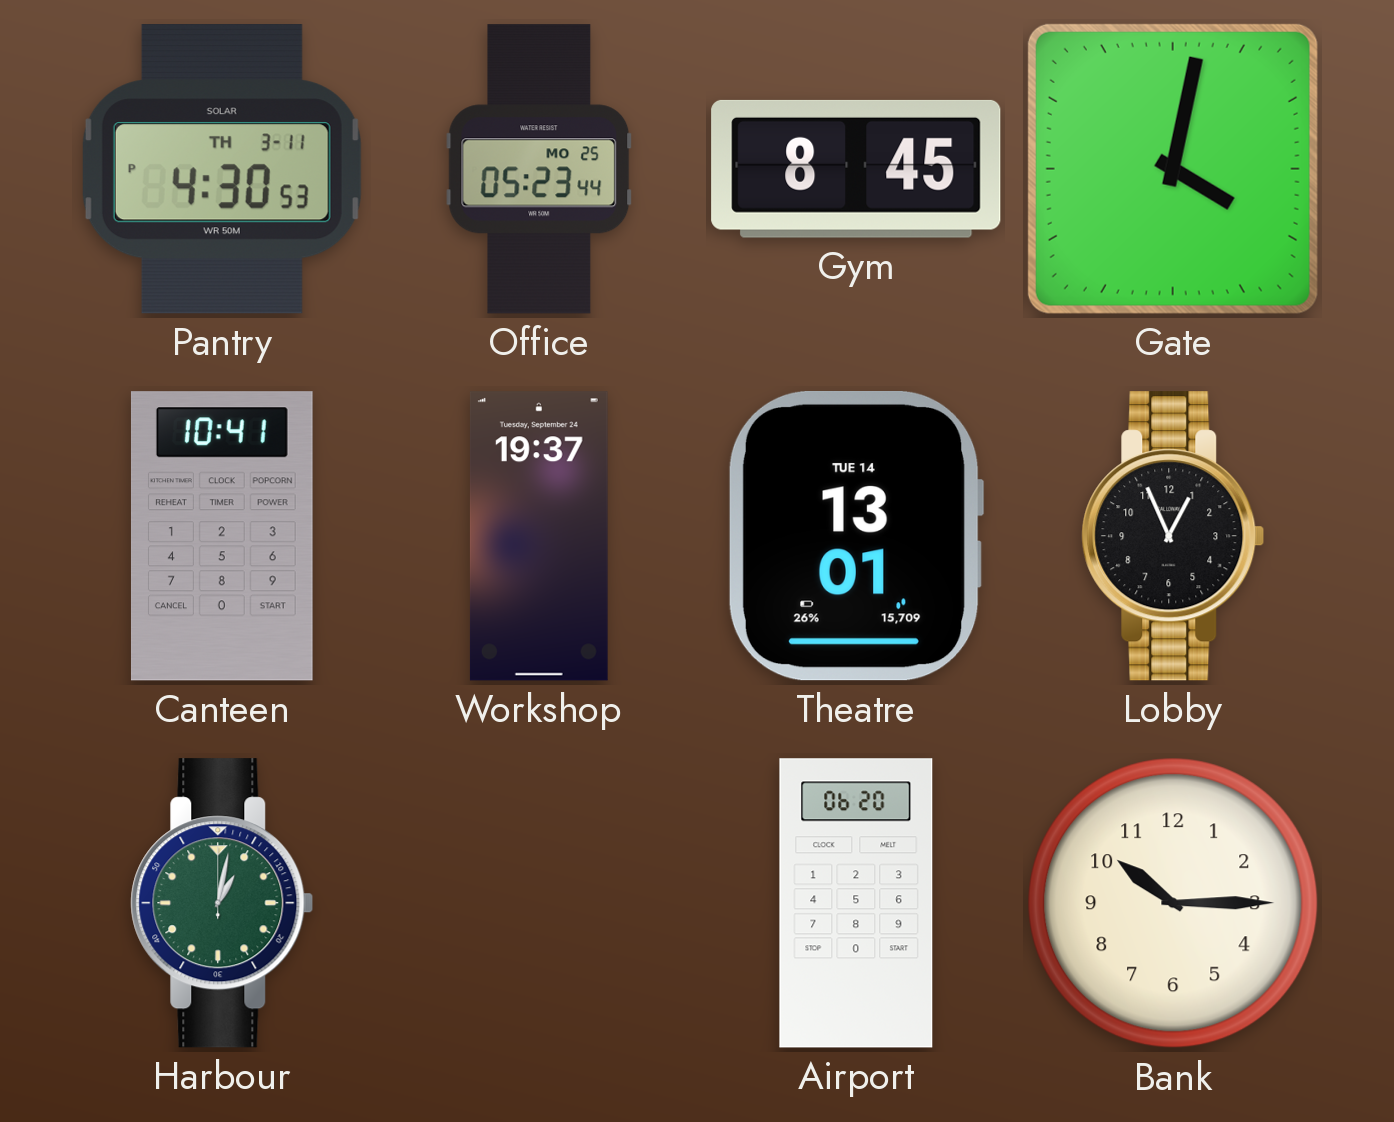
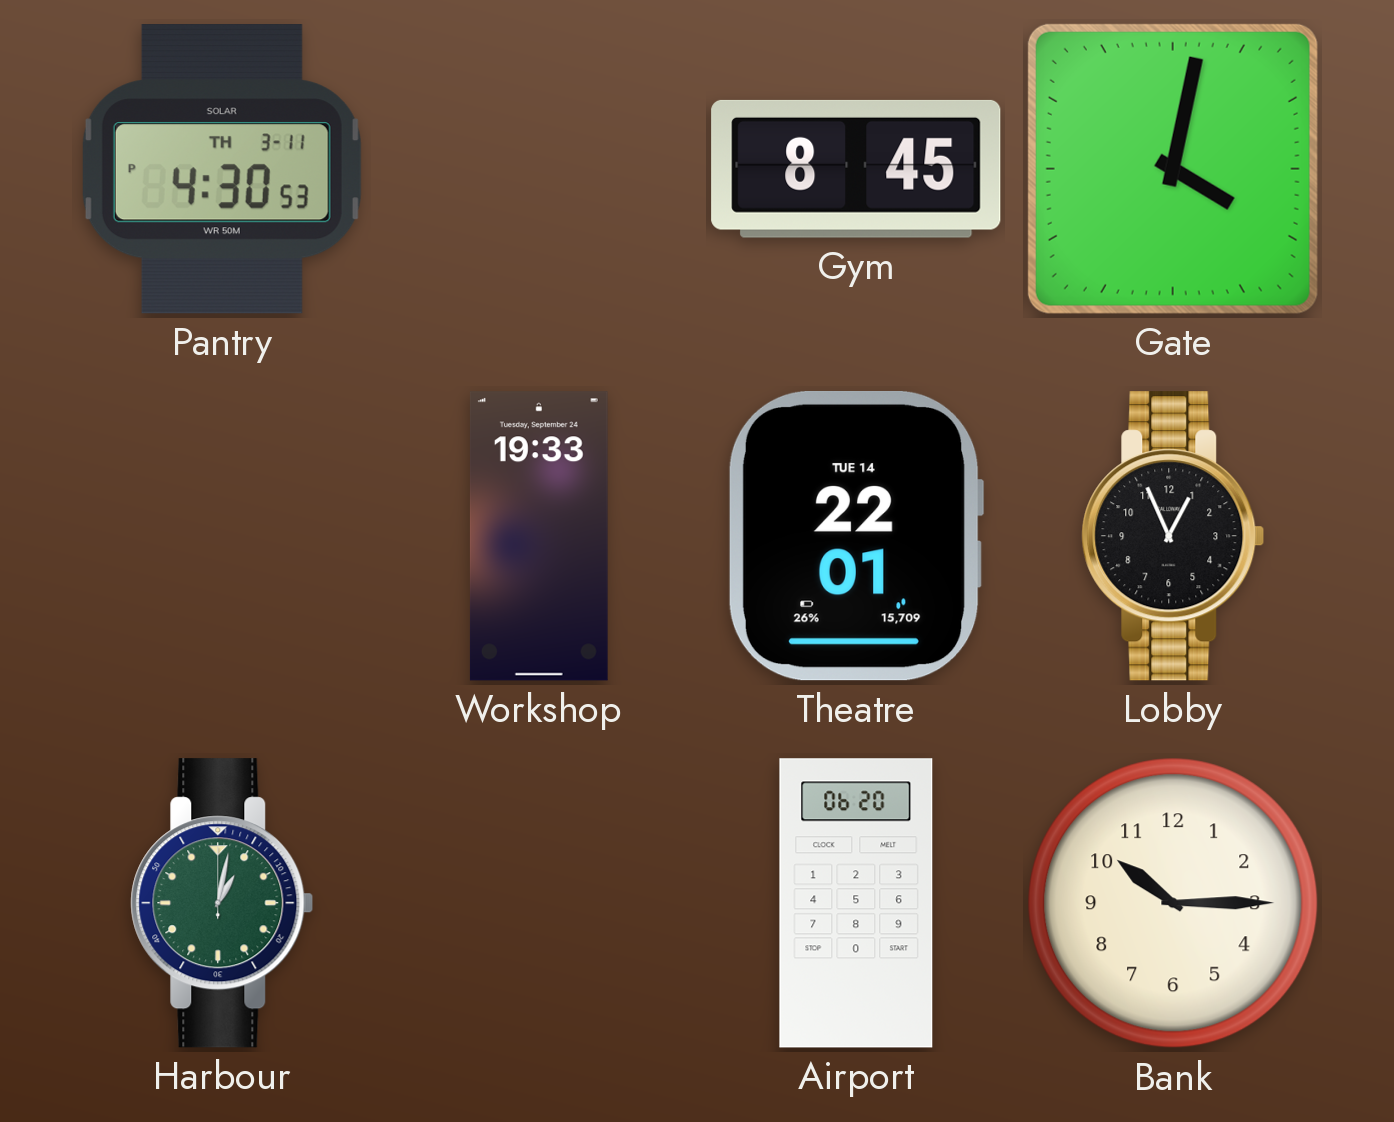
Office: 05:23 -> none
Canteen: 10:41 -> none
Workshop: 19:37 -> 19:33
Theatre: 13:01 -> 22:01
